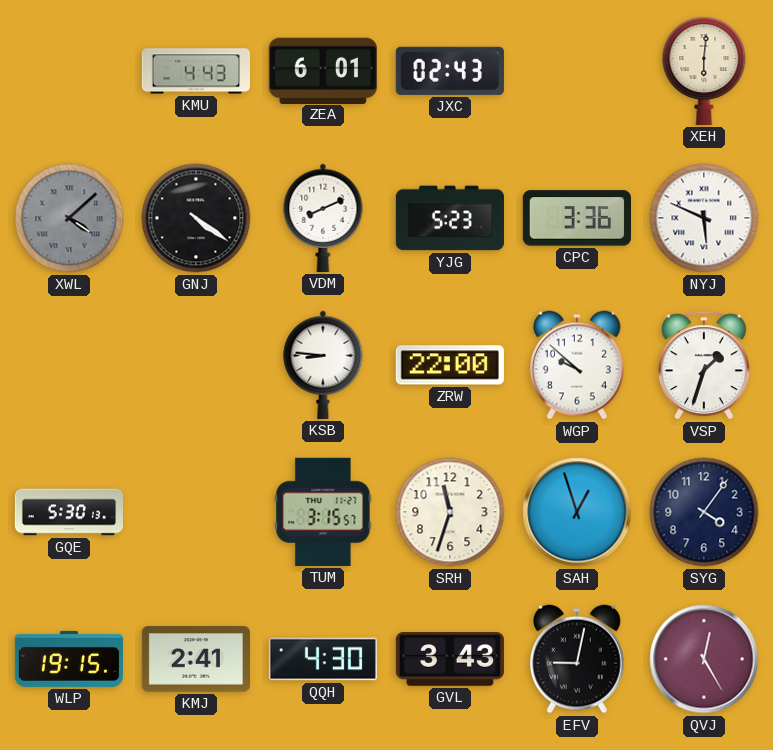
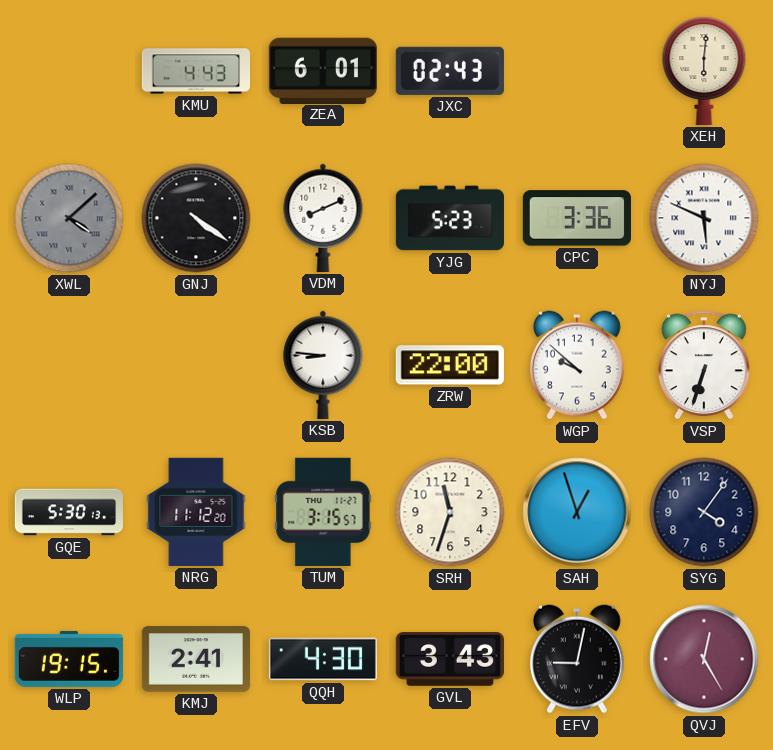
VSP: 1:33 -> 6:33
NRG: none -> 11:12
